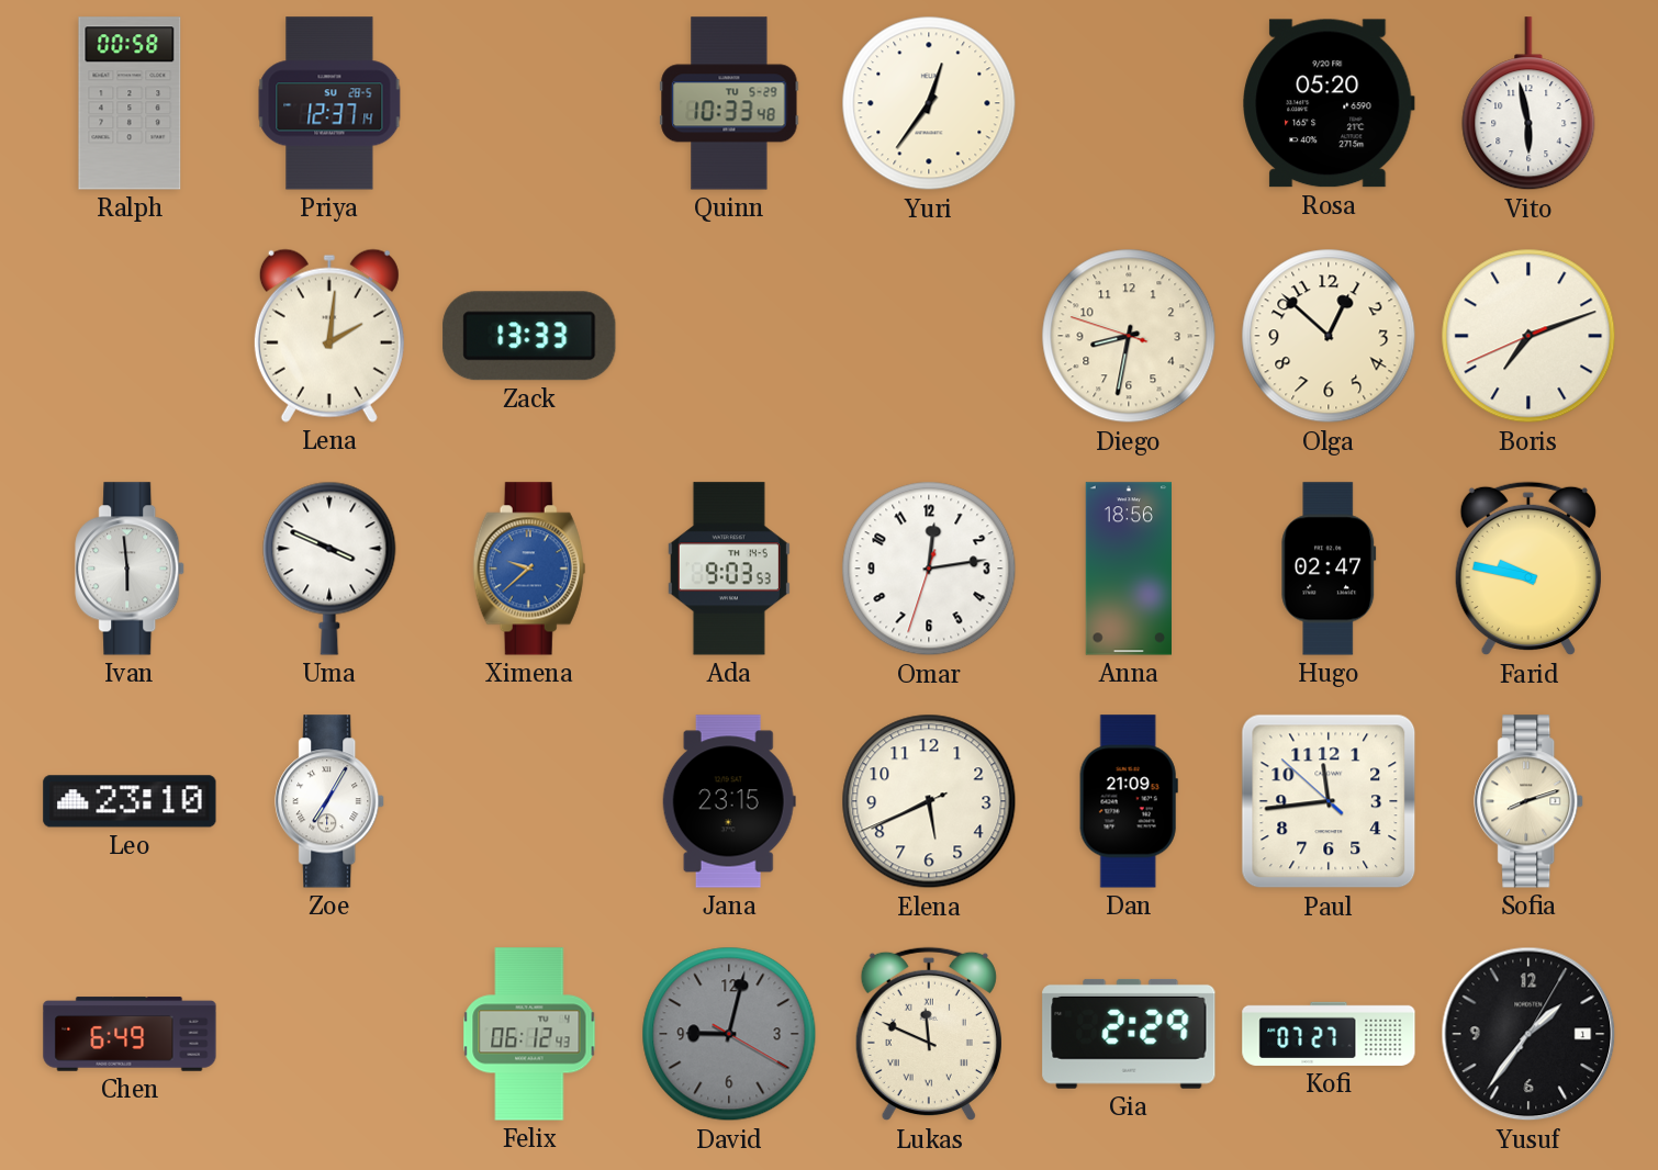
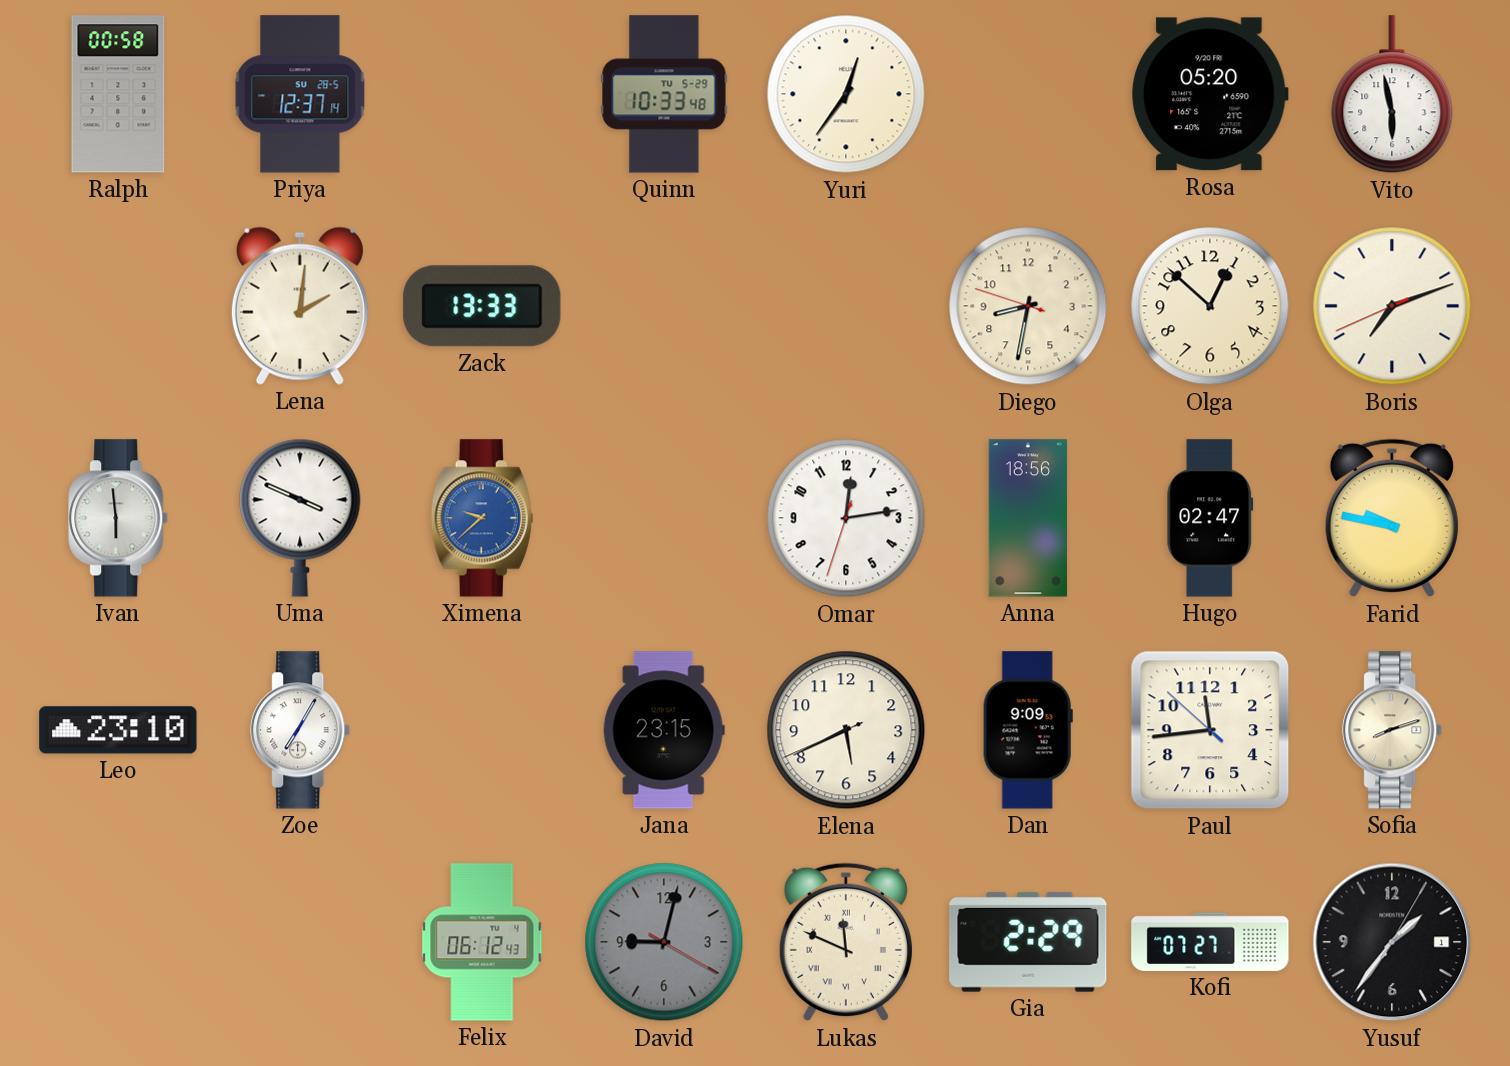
Ada: 9:03 -> none
Dan: 21:09 -> 9:09
Chen: 6:49 -> none
